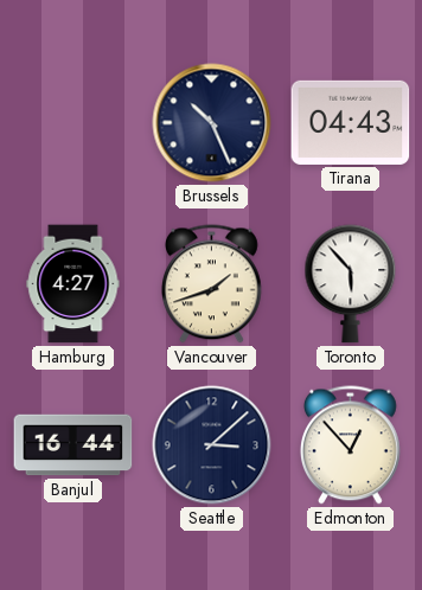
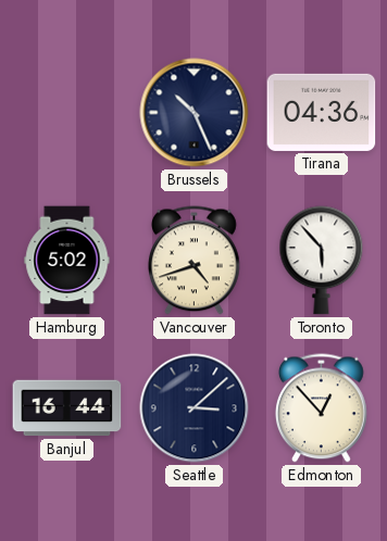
Tirana: 04:43 -> 04:36
Hamburg: 4:27 -> 5:02
Vancouver: 1:42 -> 4:42
